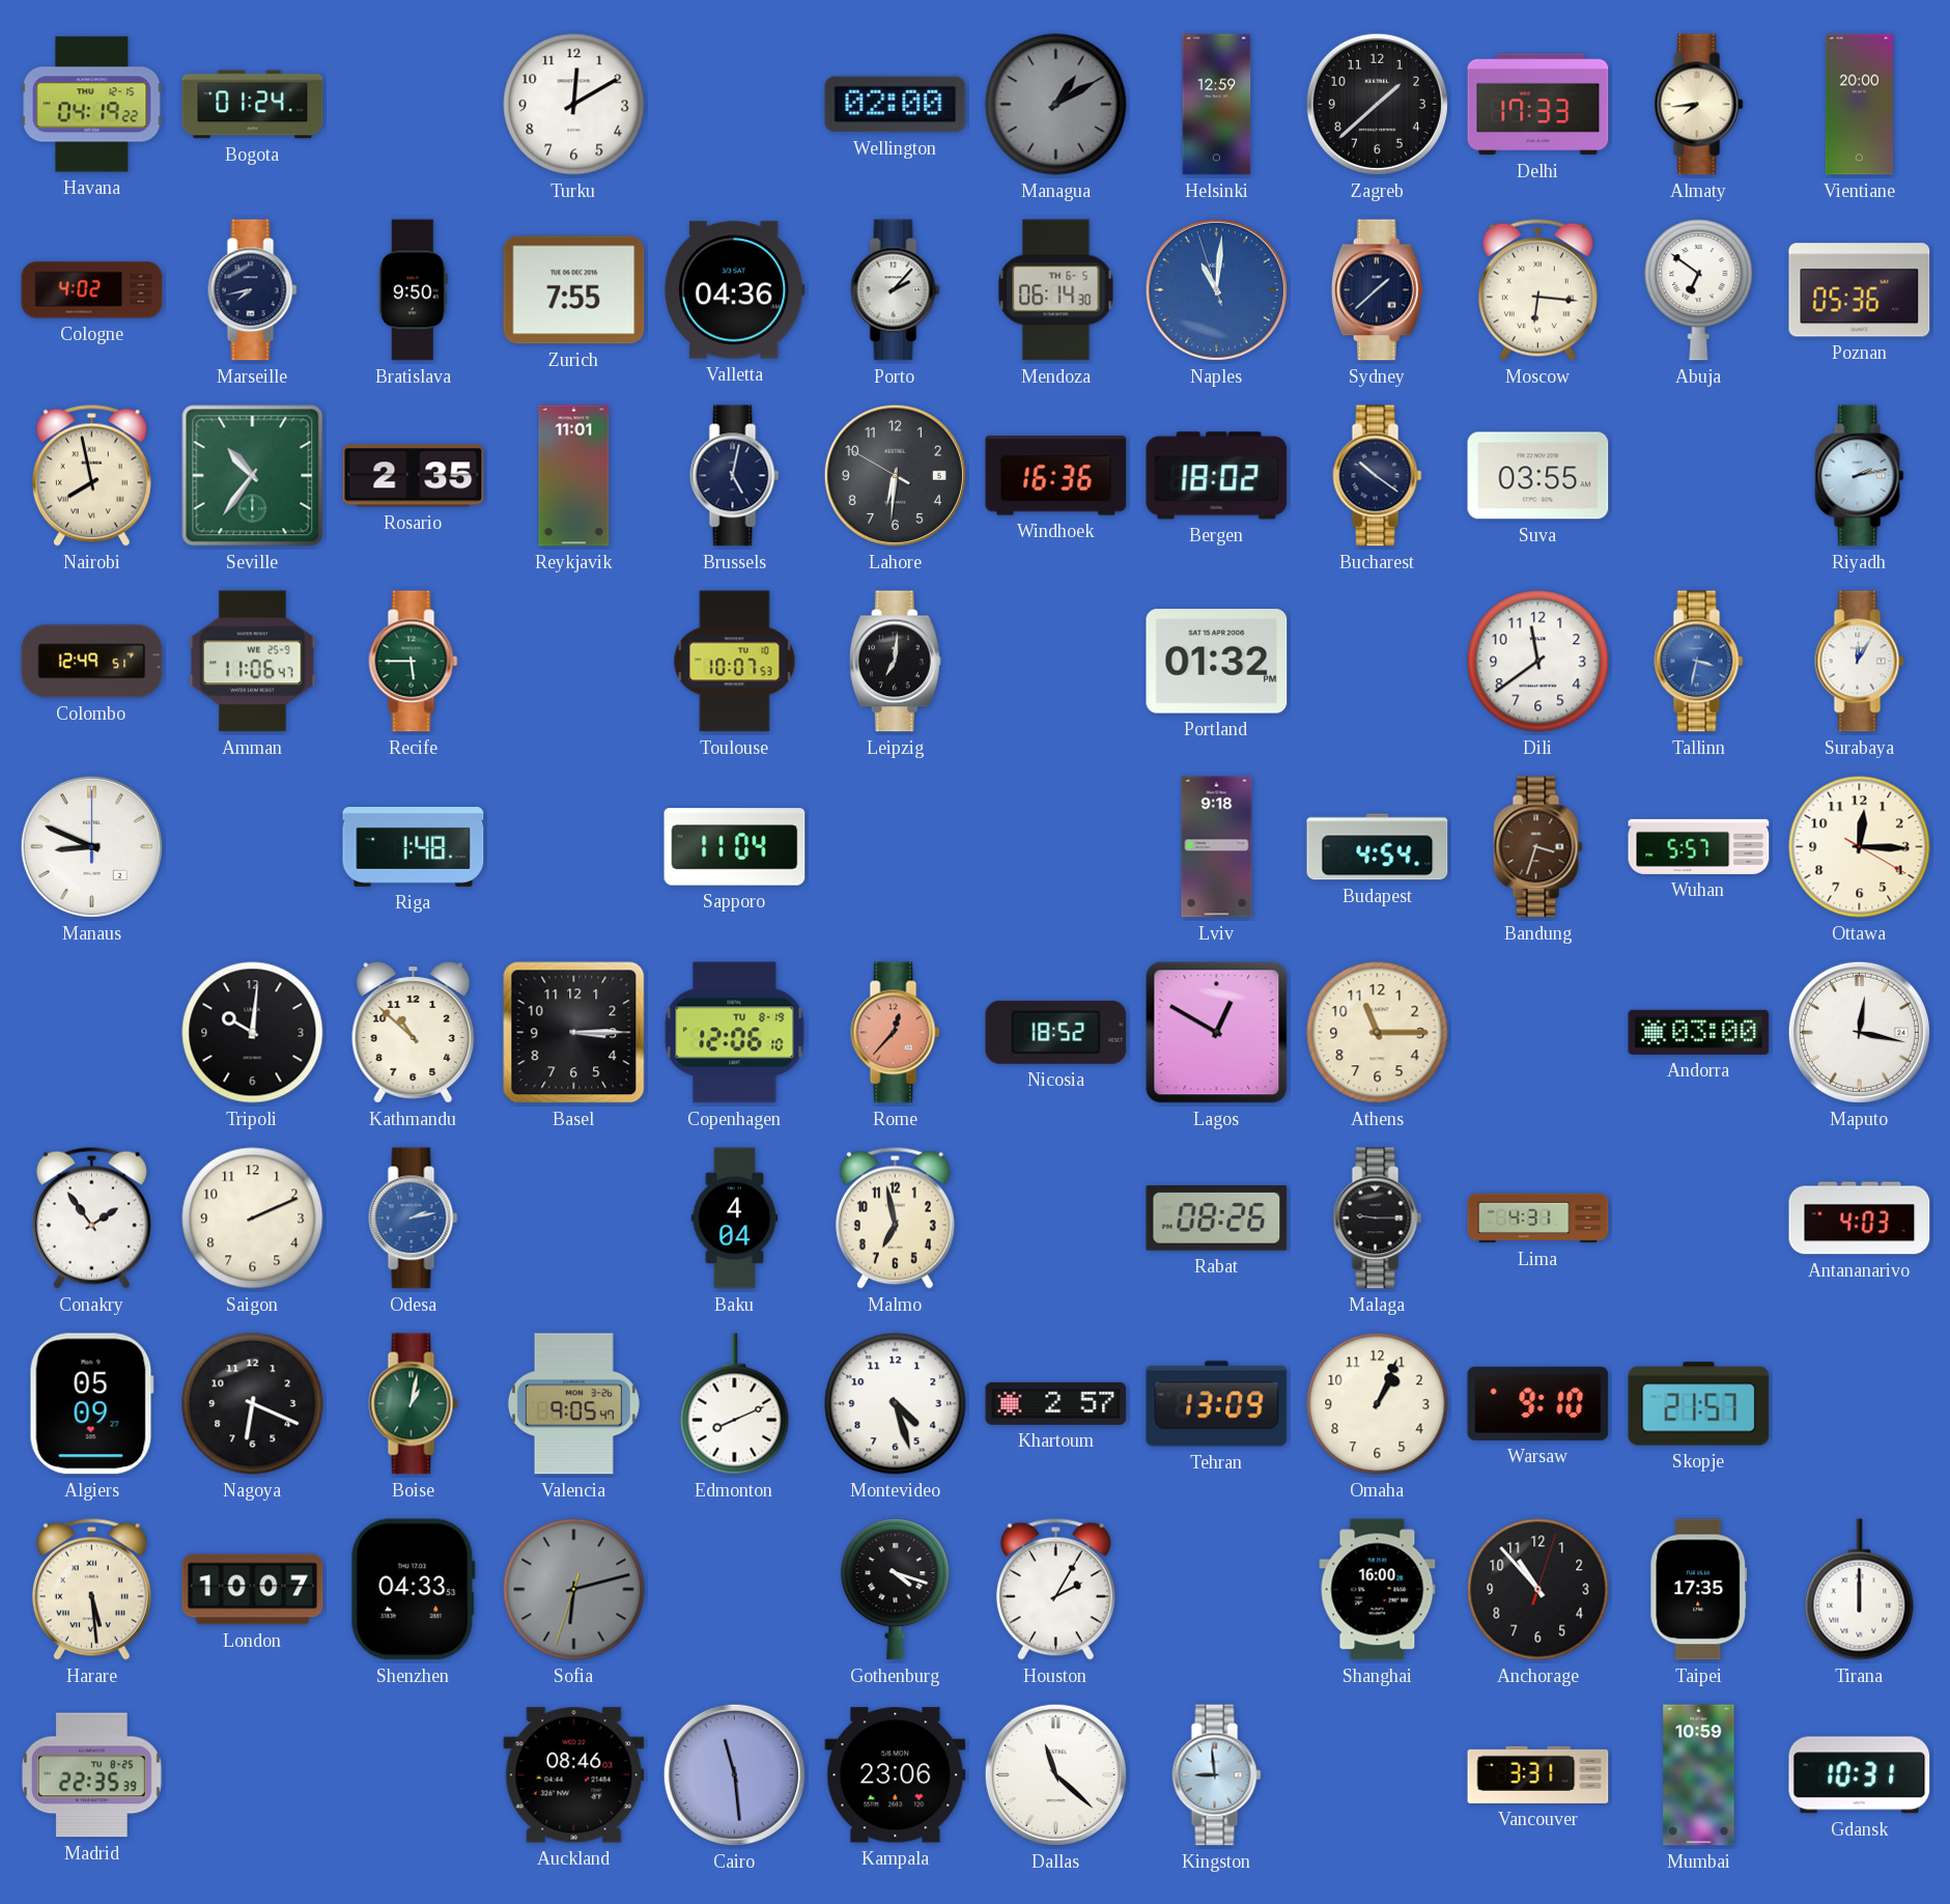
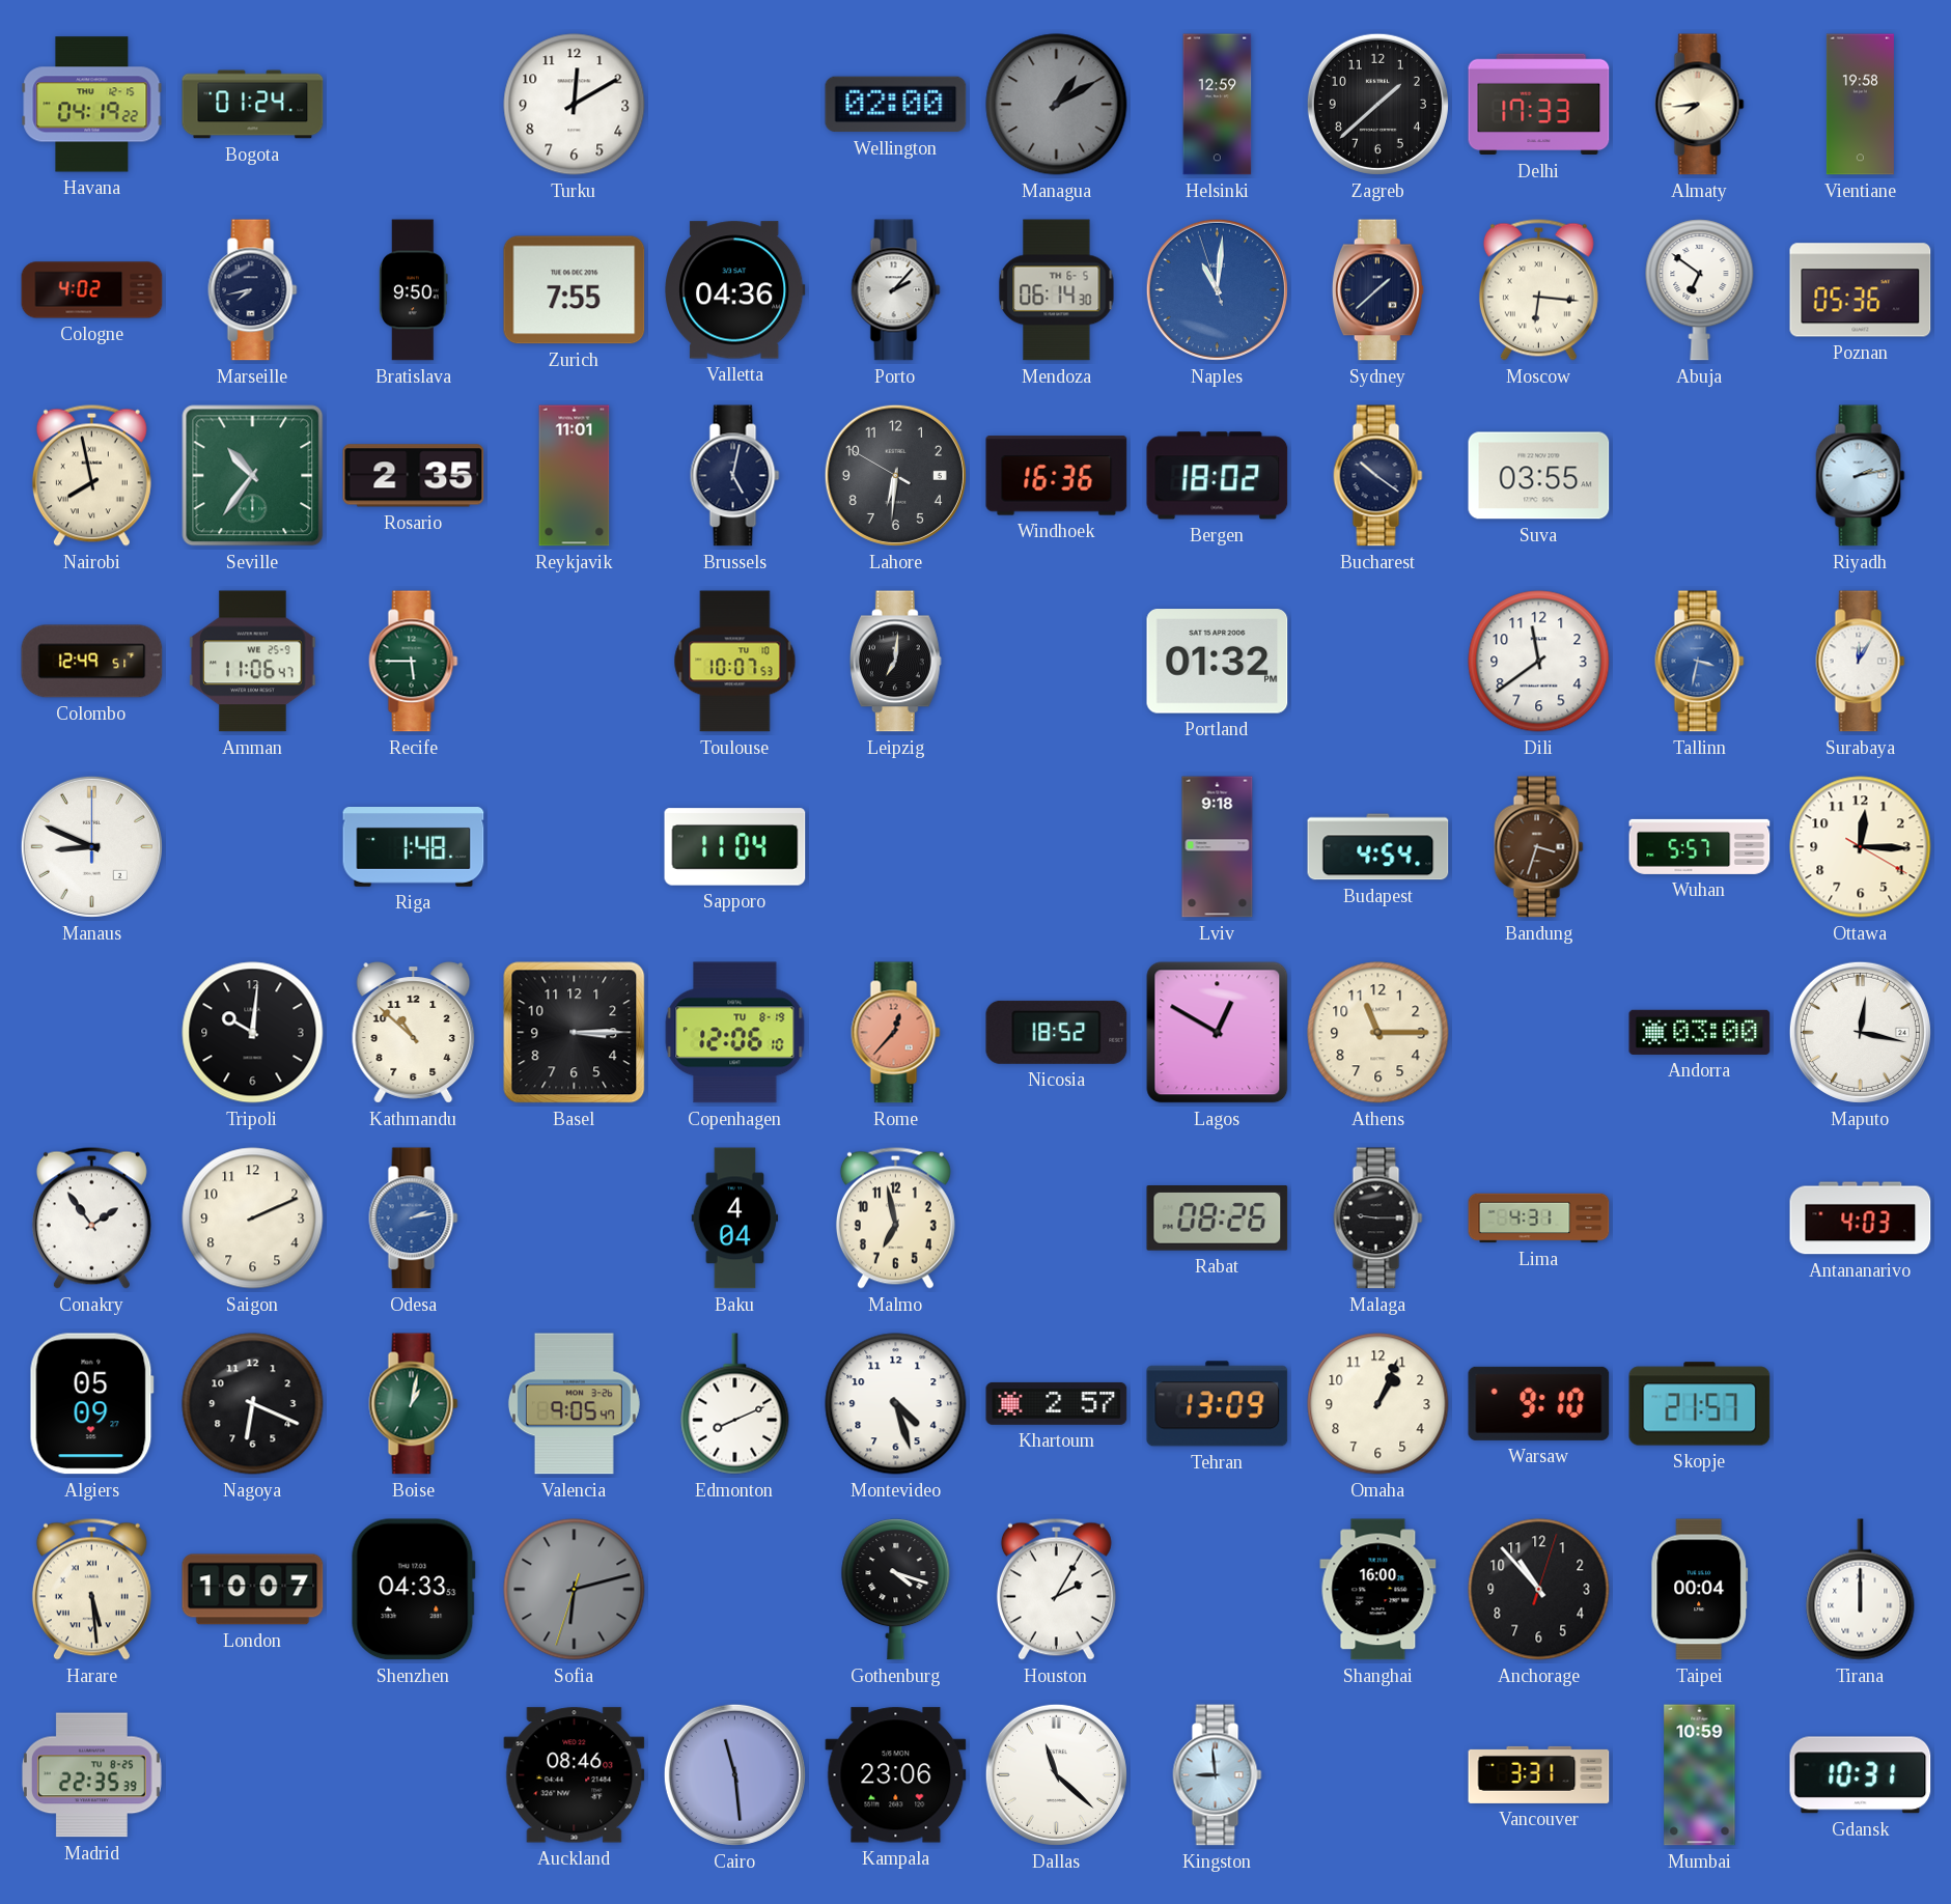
Vientiane: 20:00 -> 19:58
Taipei: 17:35 -> 00:04
